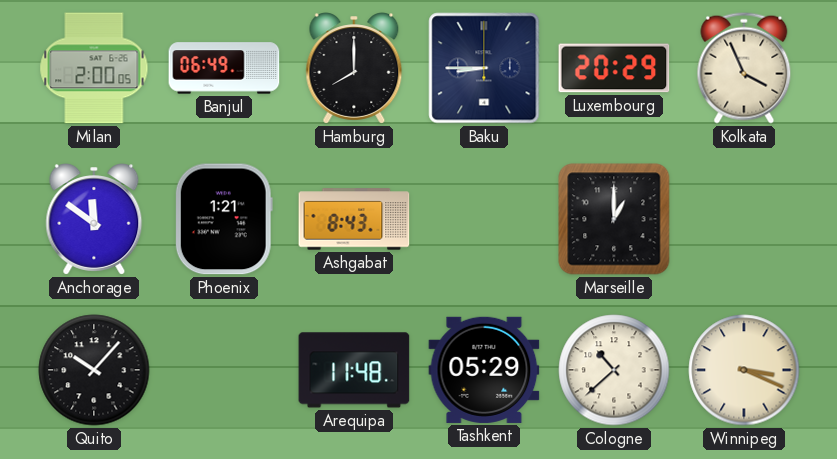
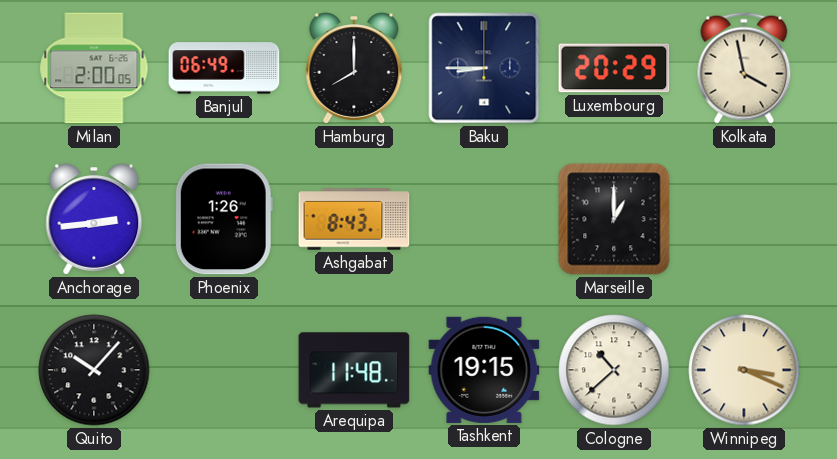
Kolkata: 3:56 -> 3:58
Anchorage: 11:51 -> 2:44
Phoenix: 1:21 -> 1:26
Tashkent: 05:29 -> 19:15
